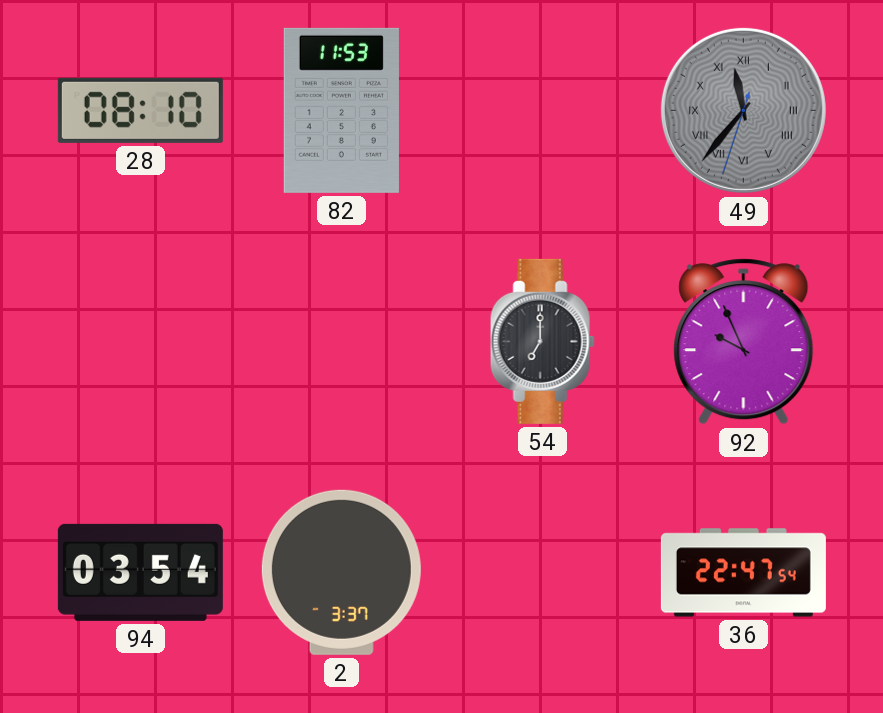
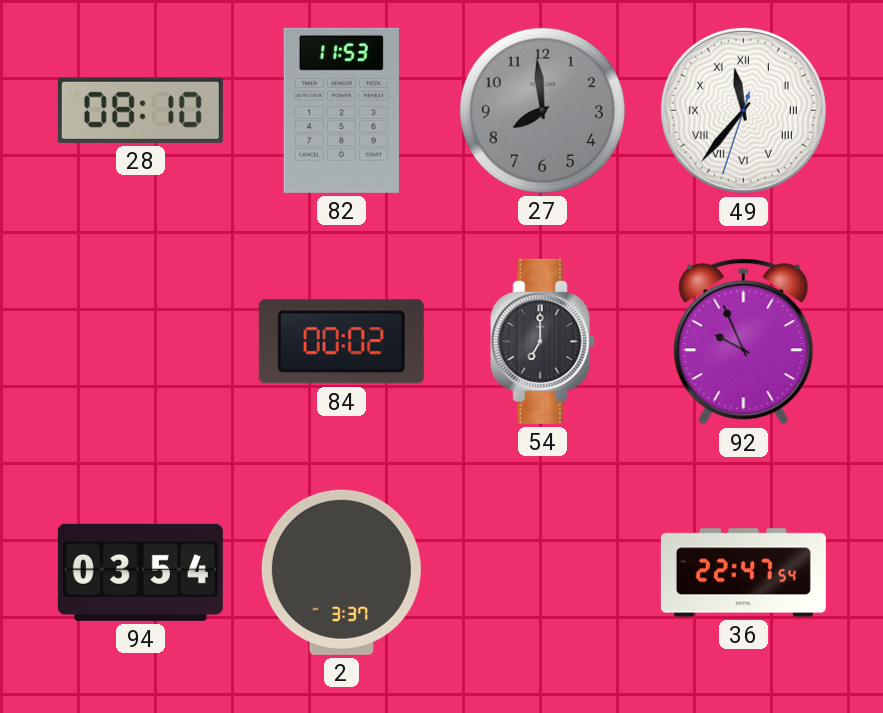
27: none -> 7:59
49 dial: grey -> white
84: none -> 00:02
